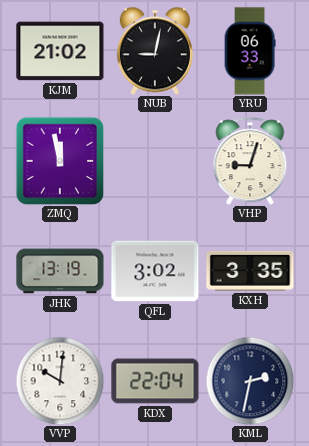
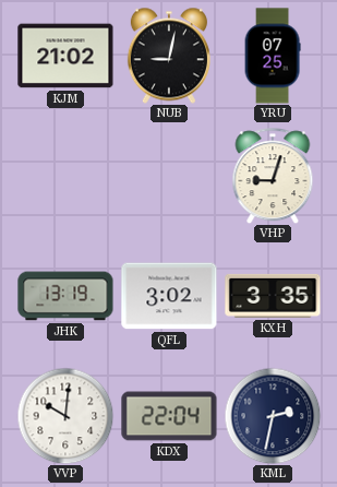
YRU: 06:33 -> 07:25
ZMQ: 11:58 -> none
